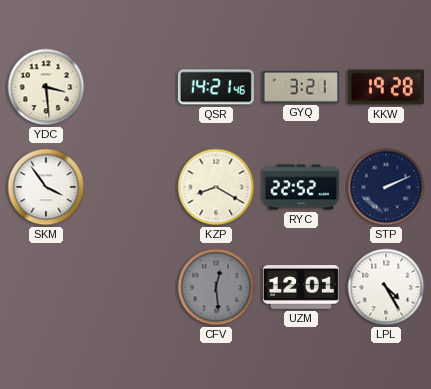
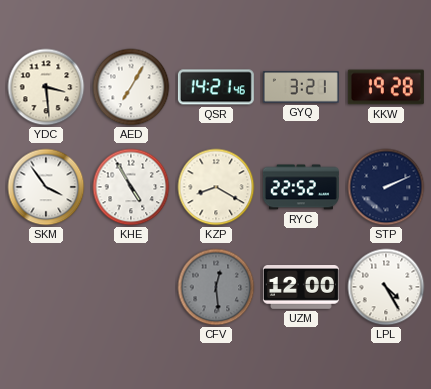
AED: none -> 7:05
KHE: none -> 4:55
UZM: 12:01 -> 12:00
